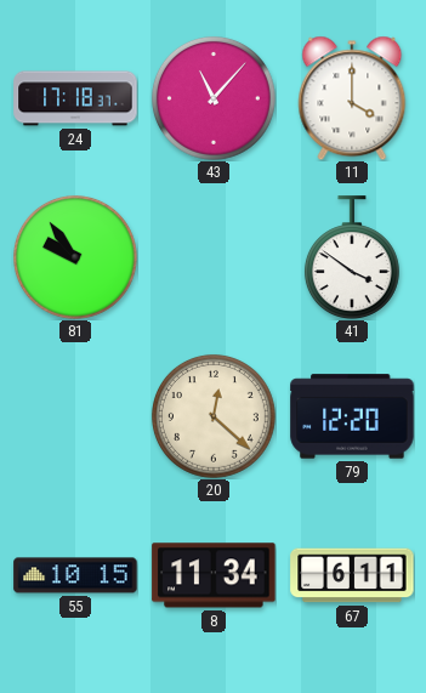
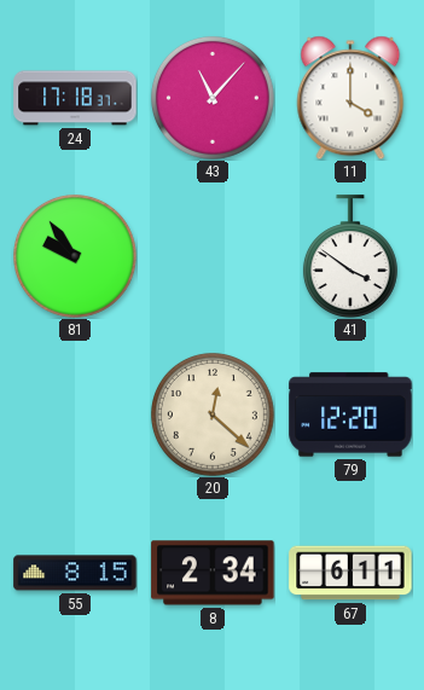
55: 10:15 -> 8:15
8: 11:34 -> 2:34
